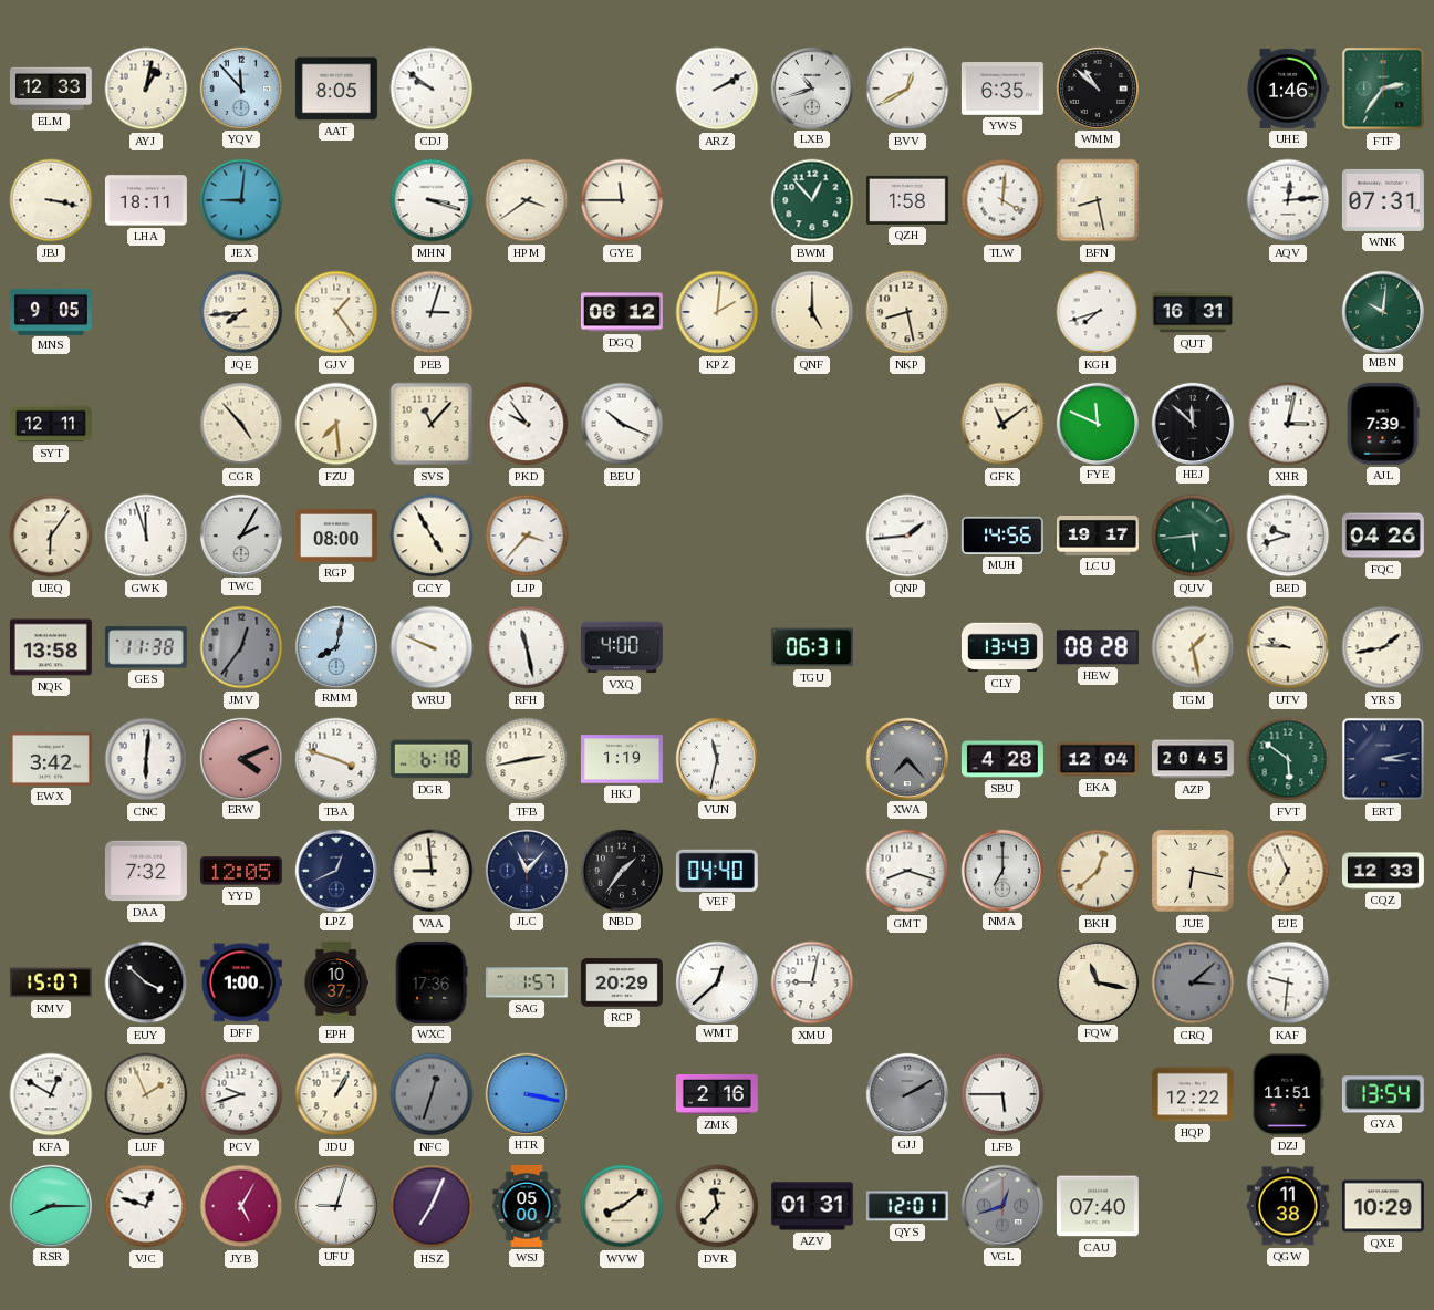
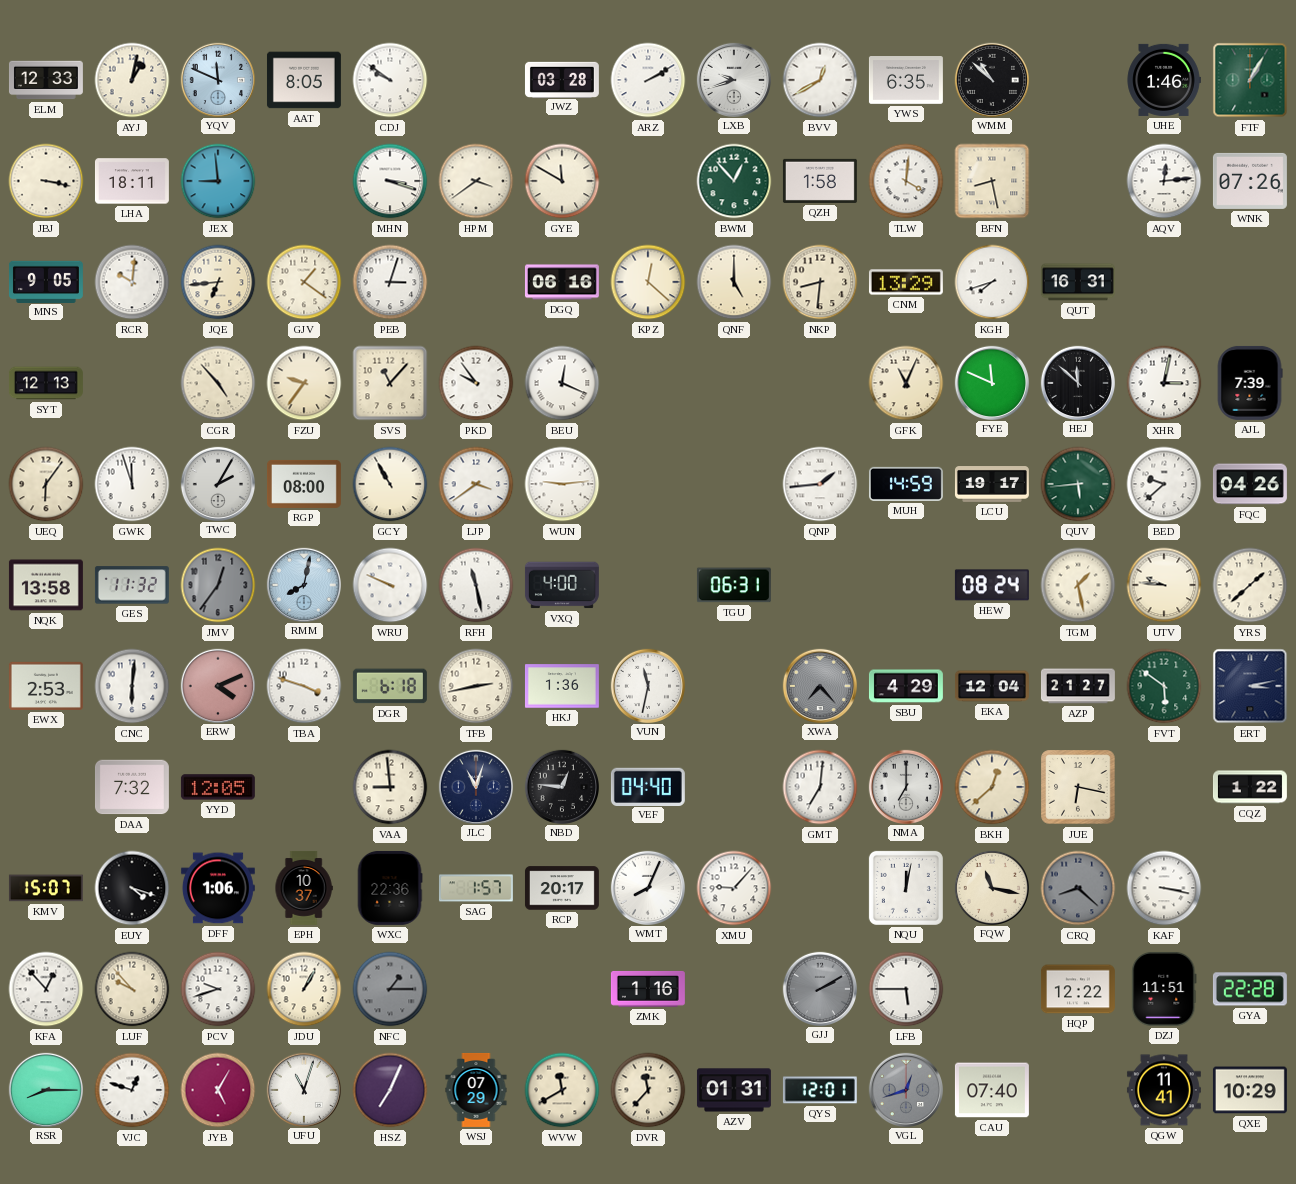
YQV: 11:53 -> 11:49
JWZ: none -> 03:28
LXB: 10:42 -> 9:42
FTF: 2:36 -> 1:05
JEX: 9:01 -> 8:59
GYE: 11:45 -> 11:50
WNK: 07:31 -> 07:26
RCR: none -> 10:01
JQE: 7:44 -> 6:44
GJV: 1:24 -> 1:21
DGQ: 06:12 -> 06:16
KPZ: 2:01 -> 12:22
NKP: 8:28 -> 8:31
CNM: none -> 13:29
MBN: 10:01 -> none
SYT: 12:11 -> 12:13
FZU: 7:29 -> 9:36
BEU: 10:19 -> 12:19
GFK: 11:09 -> 11:04
GCY: 4:55 -> 10:55
LJP: 3:37 -> 3:39
WUN: none -> 9:14
MUH: 14:56 -> 14:59
BED: 9:42 -> 9:38
GES: 11:38 -> 11:32
CLY: 13:43 -> none
HEW: 08:28 -> 08:24
YRS: 1:43 -> 1:38
EWX: 3:42 -> 2:53
HKJ: 1:19 -> 1:36
SBU: 4:28 -> 4:29
AZP: 20:45 -> 21:27
LPZ: 12:41 -> none
JLC: 11:07 -> 11:03
NBD: 1:36 -> 12:46
GMT: 8:18 -> 7:01
EJE: 6:56 -> none
CQZ: 12:33 -> 1:22
EUY: 3:52 -> 4:18
DFF: 1:00 -> 1:06
WXC: 17:36 -> 22:36
RCP: 20:29 -> 20:17
WMT: 12:38 -> 8:04
XMU: 9:02 -> 9:07
NQU: none -> 12:02
CRQ: 3:08 -> 8:22
KAF: 9:31 -> 3:17
KFA: 12:50 -> 12:53
LUF: 1:56 -> 9:53
NFC: 12:33 -> 1:15
HTR: 3:17 -> none
ZMK: 2:16 -> 1:16
GYA: 13:54 -> 22:28
UFU: 9:03 -> 11:03
WSJ: 05:00 -> 07:29
WVW: 8:09 -> 11:40
QGW: 11:38 -> 11:41
